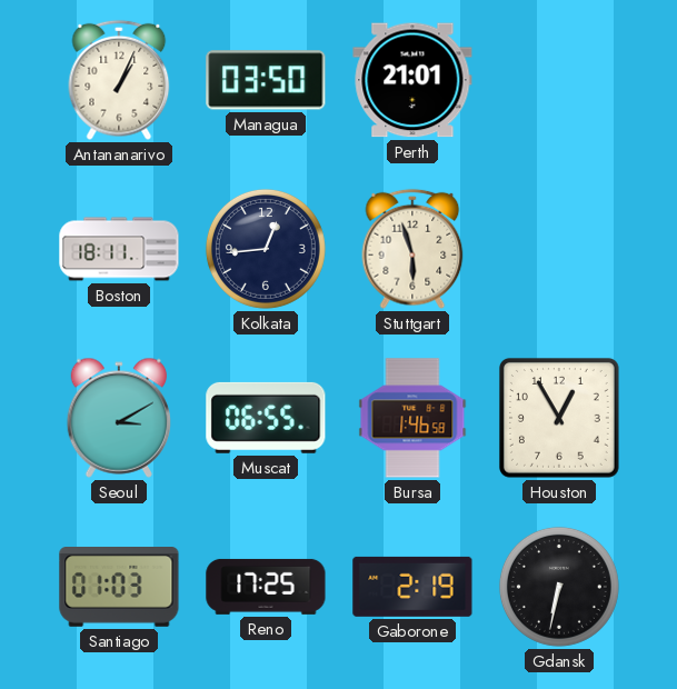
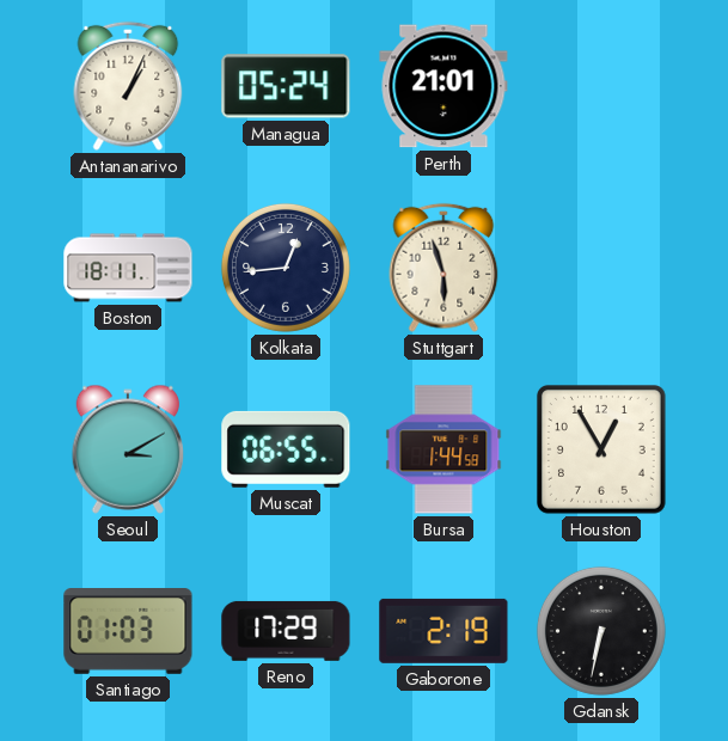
Managua: 03:50 -> 05:24
Bursa: 1:46 -> 1:44
Reno: 17:25 -> 17:29
